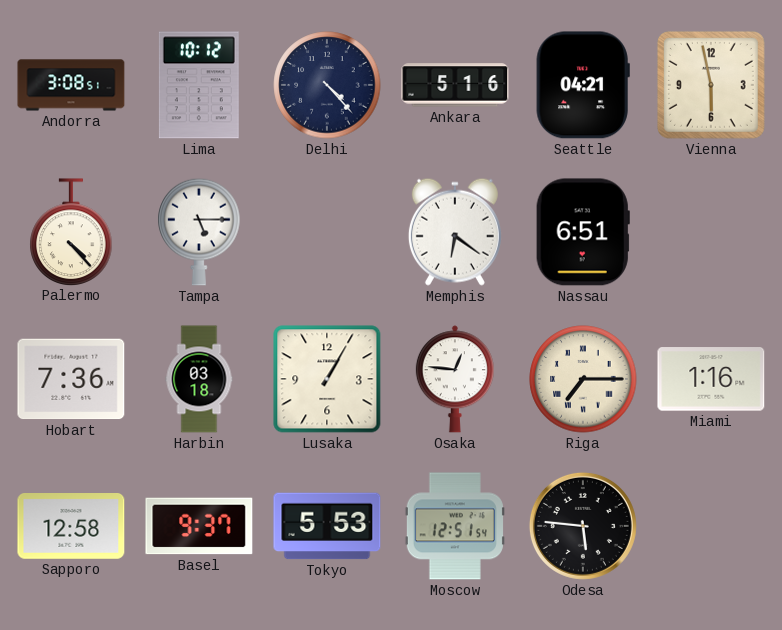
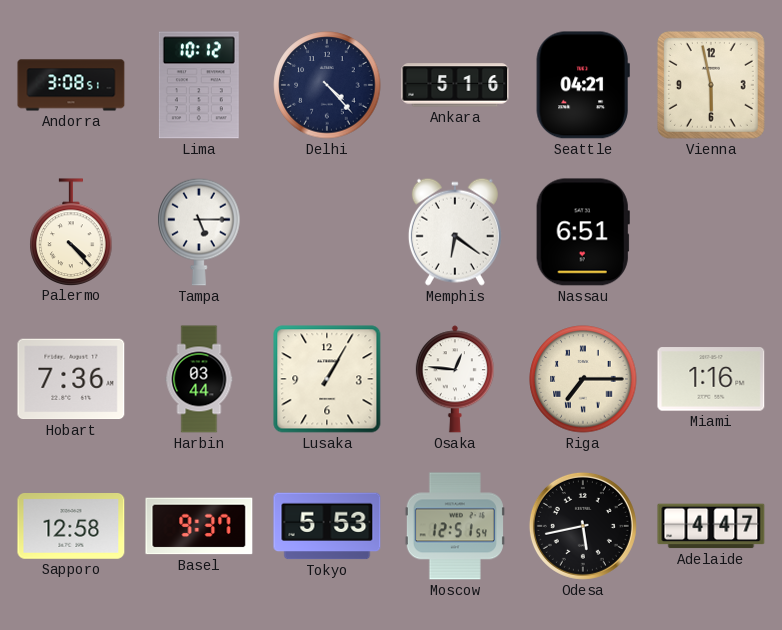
Harbin: 03:18 -> 03:44
Odesa: 5:46 -> 5:43
Adelaide: none -> 4:47
